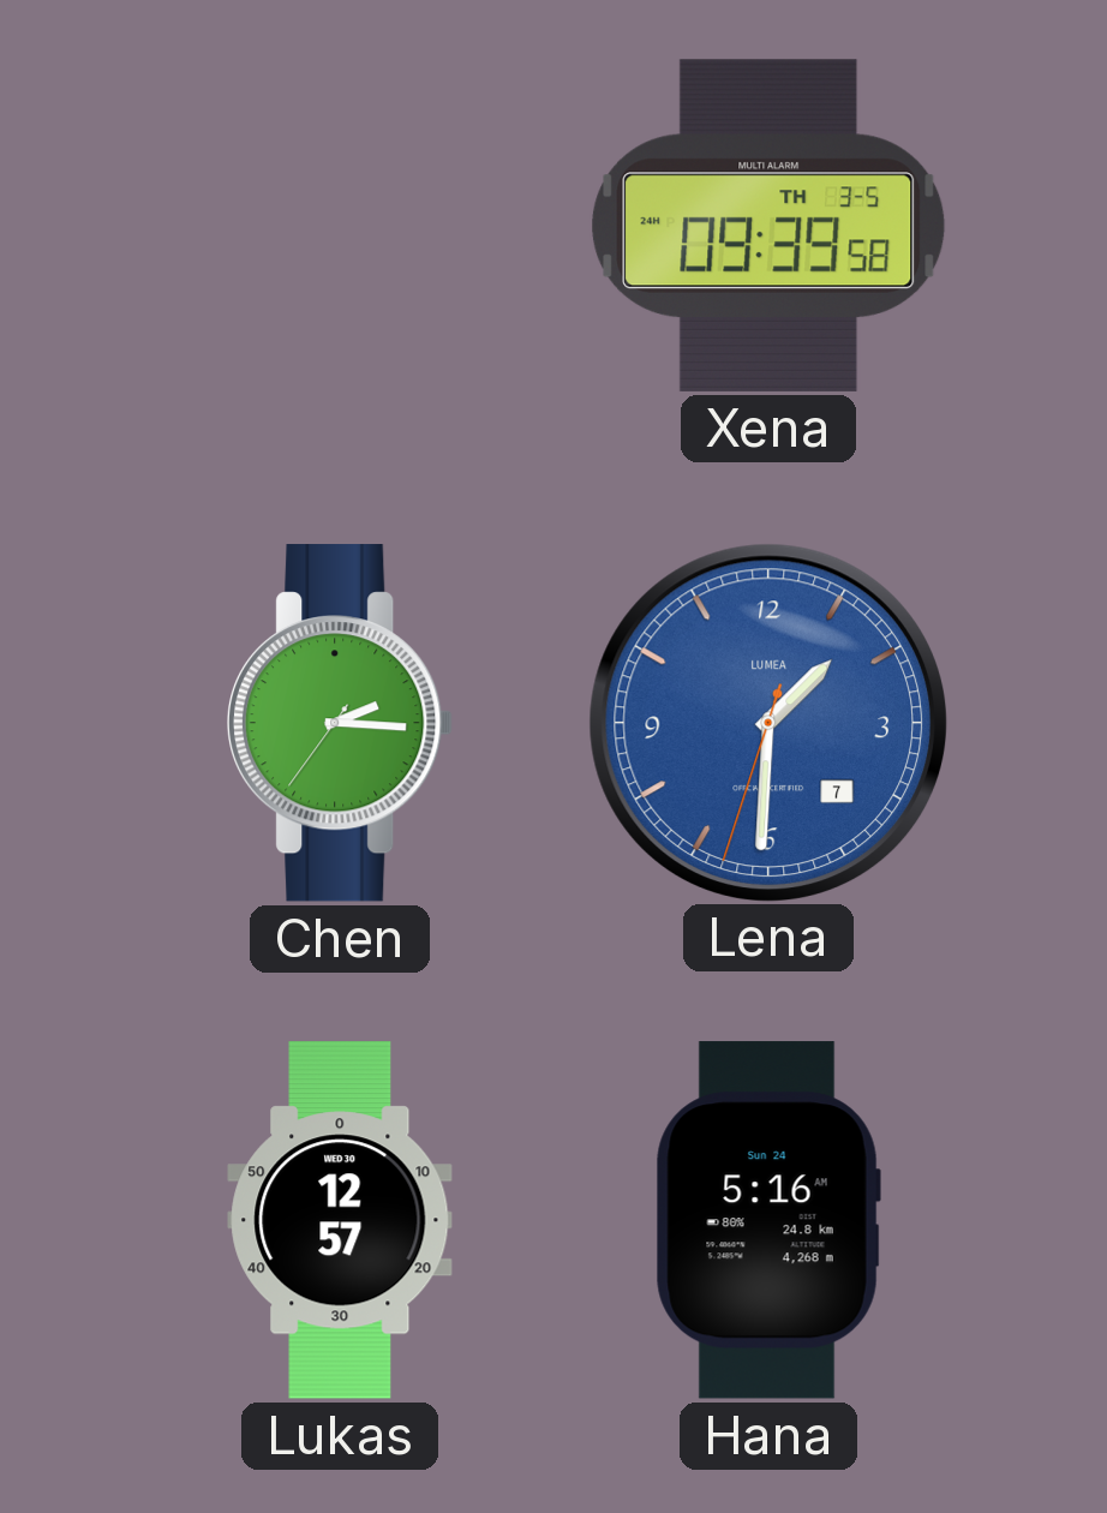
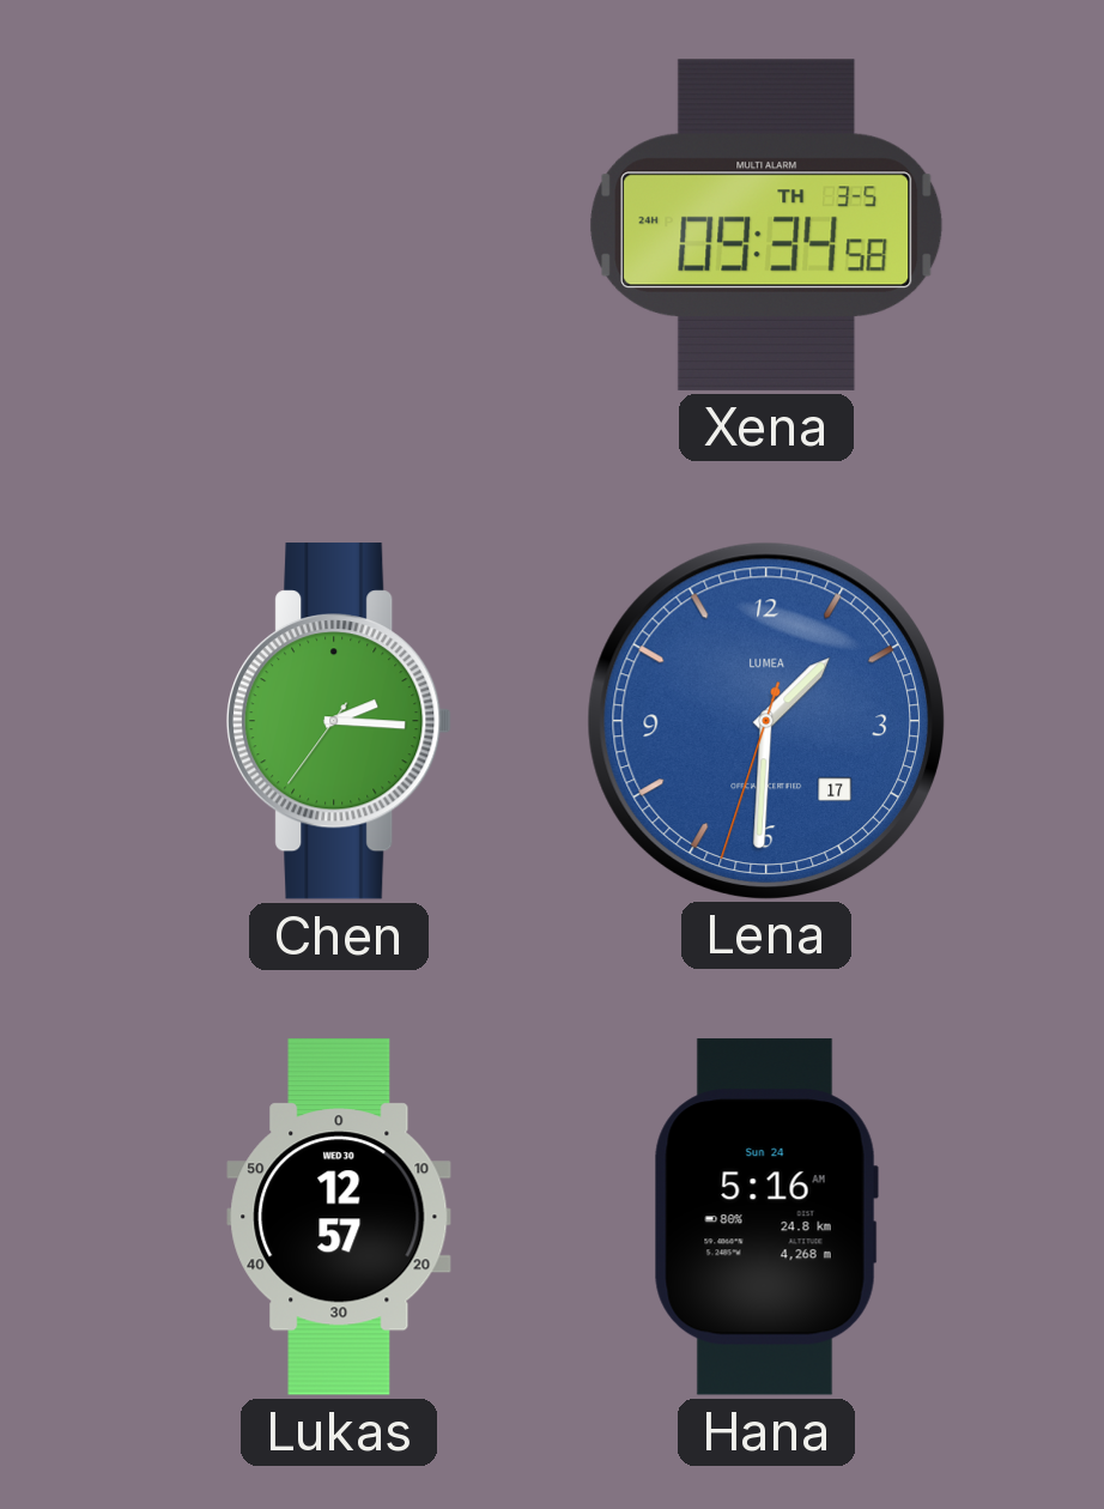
Xena: 09:39 -> 09:34
Lena date: 7 -> 17
